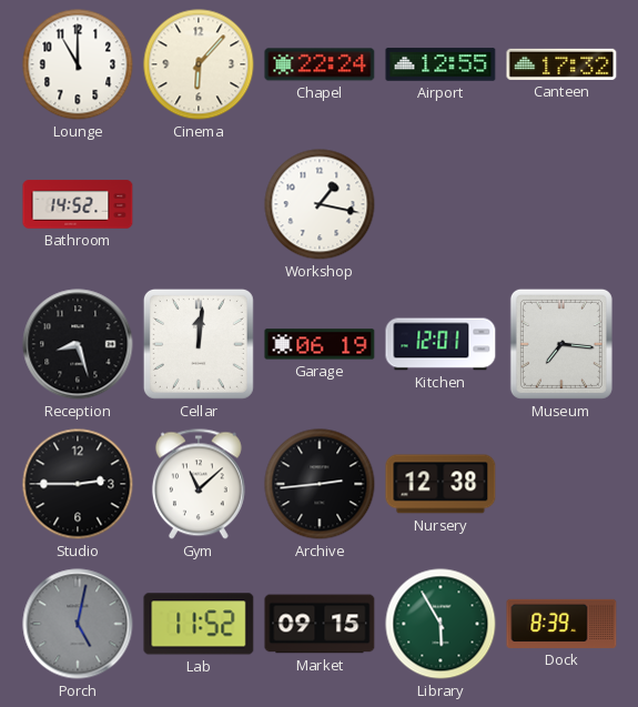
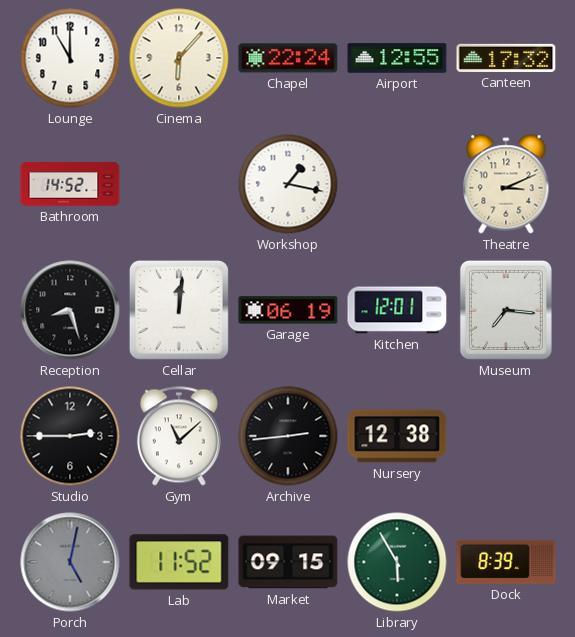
Theatre: none -> 3:11
